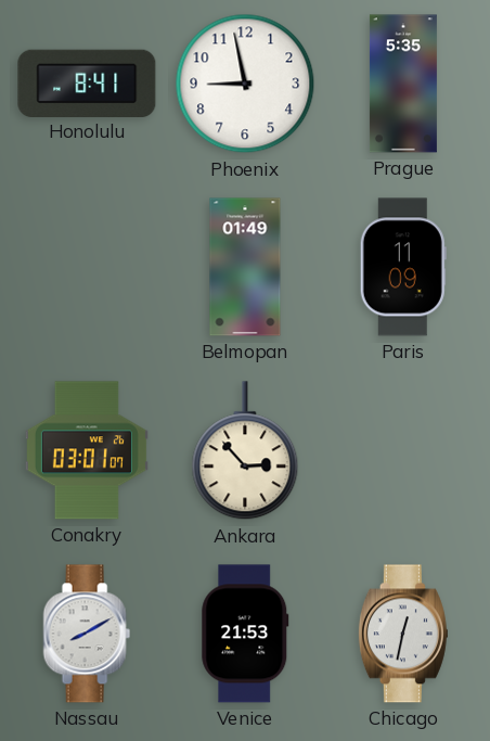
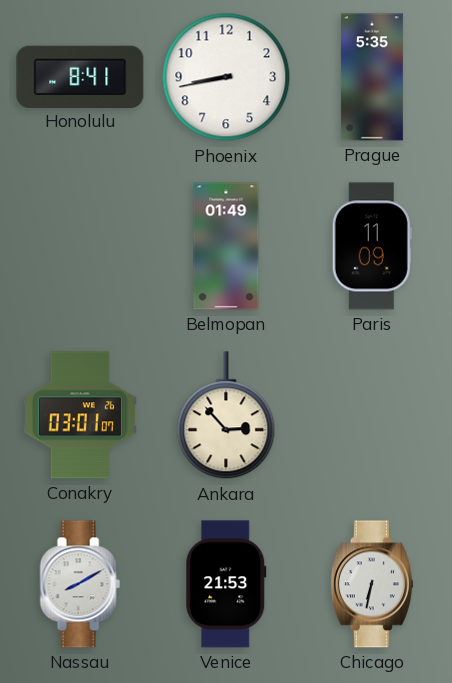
Phoenix: 8:58 -> 8:43
Chicago: 12:32 -> 6:32
